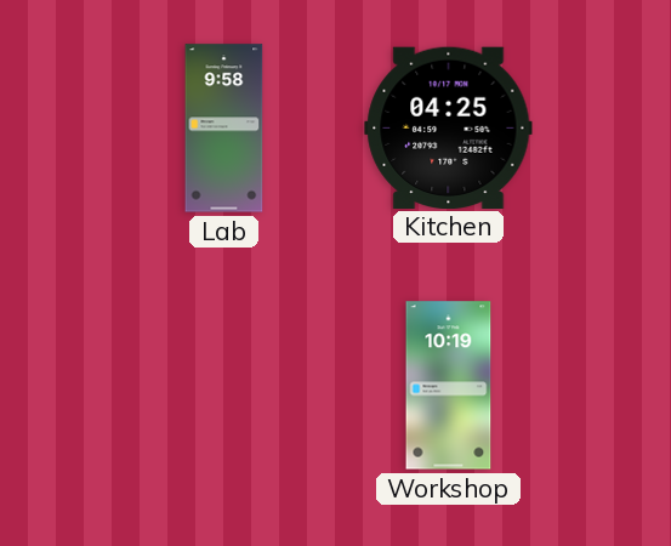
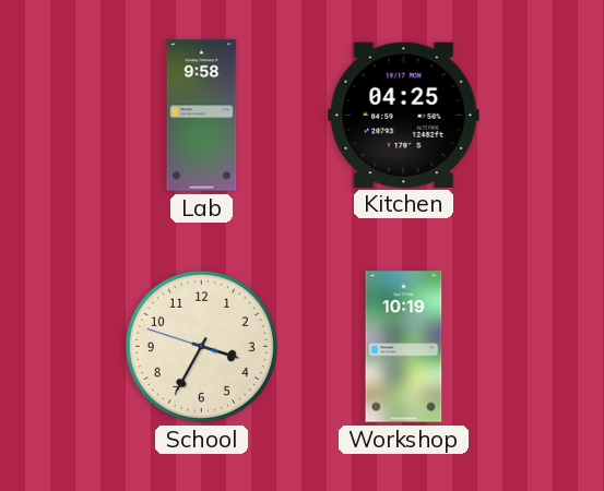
School: none -> 3:34
